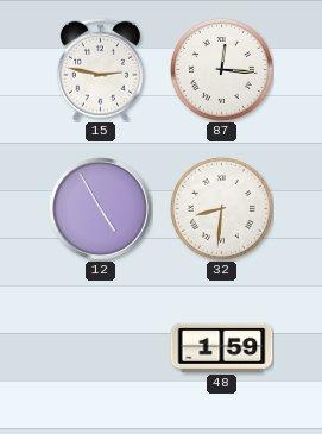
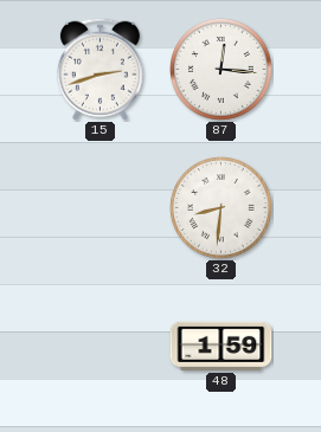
15: 2:47 -> 2:42
12: 4:55 -> none
